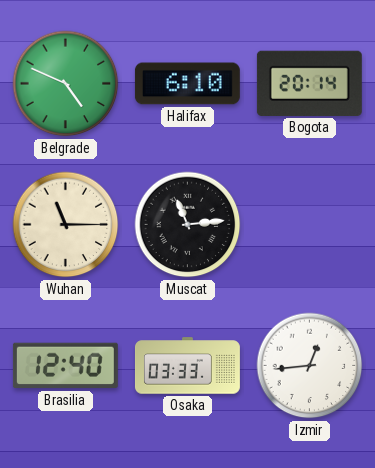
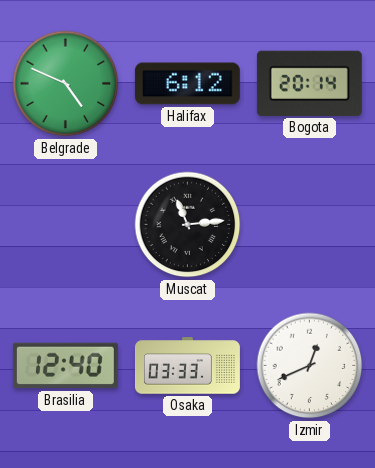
Halifax: 6:10 -> 6:12
Wuhan: 11:15 -> none
Izmir: 12:44 -> 12:41
